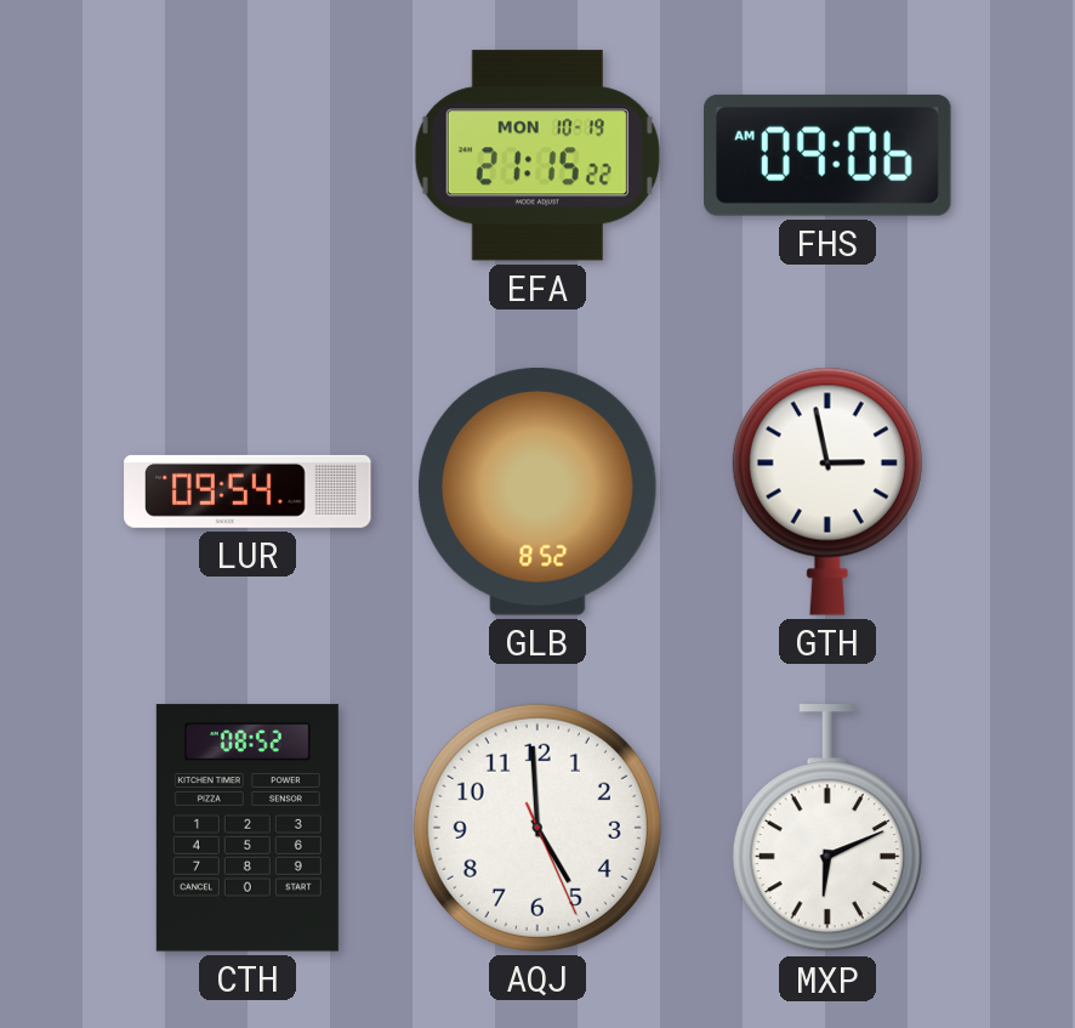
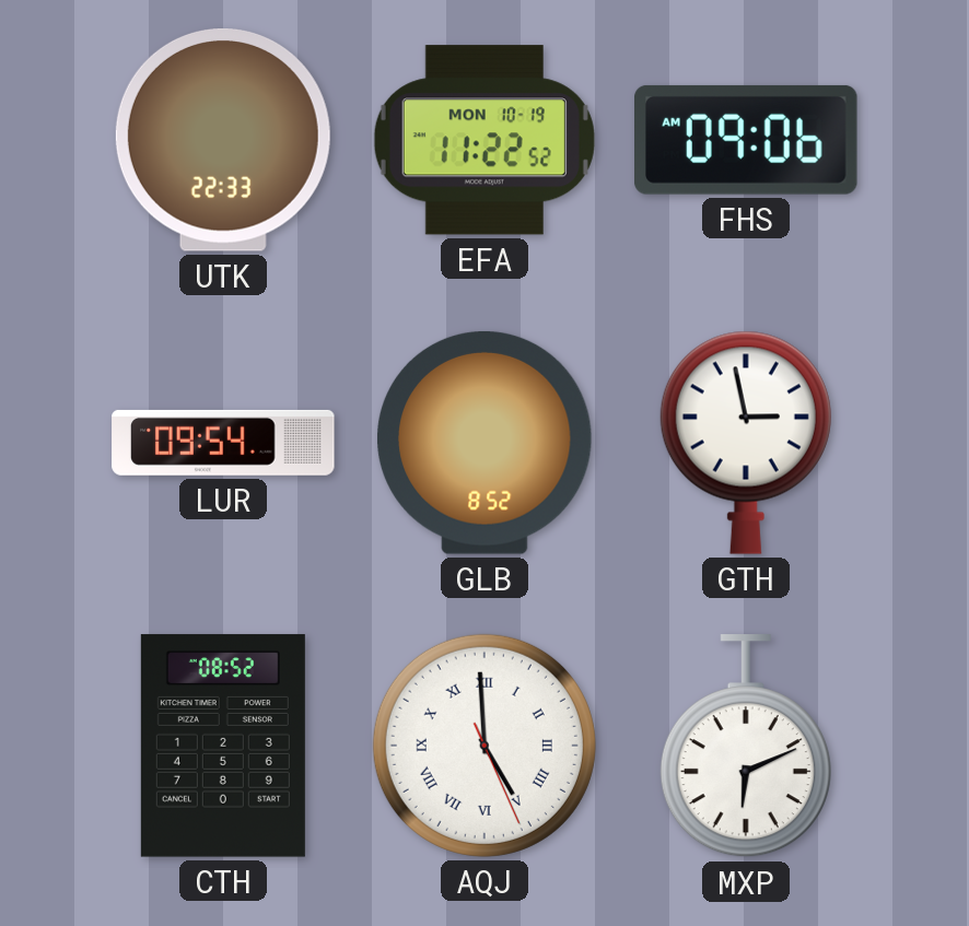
UTK: none -> 22:33
EFA: 21:15 -> 11:22
AQJ numerals: Arabic -> Roman
